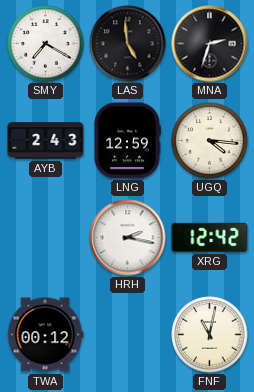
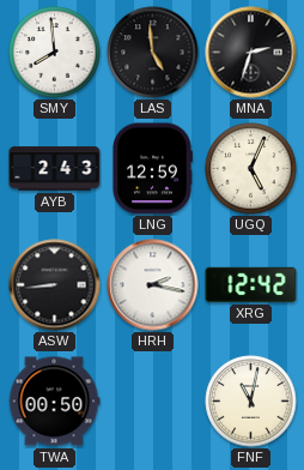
SMY: 7:20 -> 7:59
UGQ: 4:16 -> 5:04
ASW: none -> 8:44
TWA: 00:12 -> 00:50
